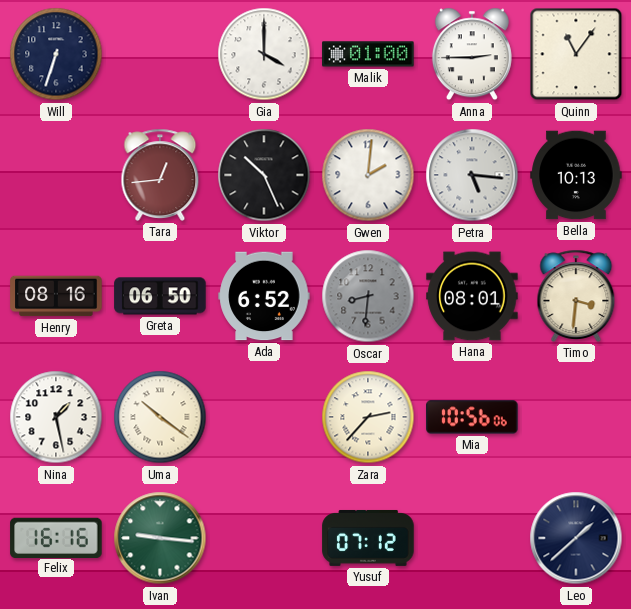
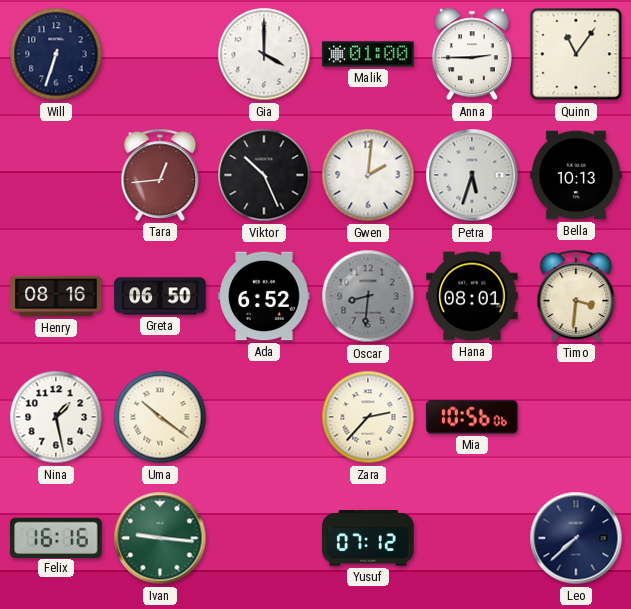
Petra: 5:16 -> 5:33
Leo: 1:38 -> 7:38
